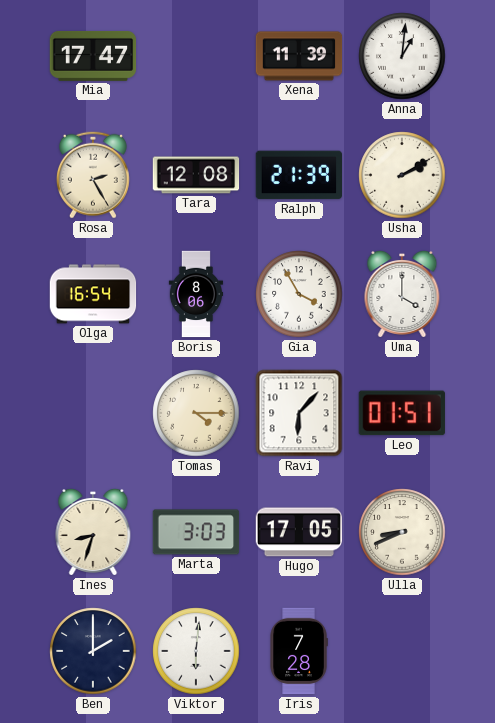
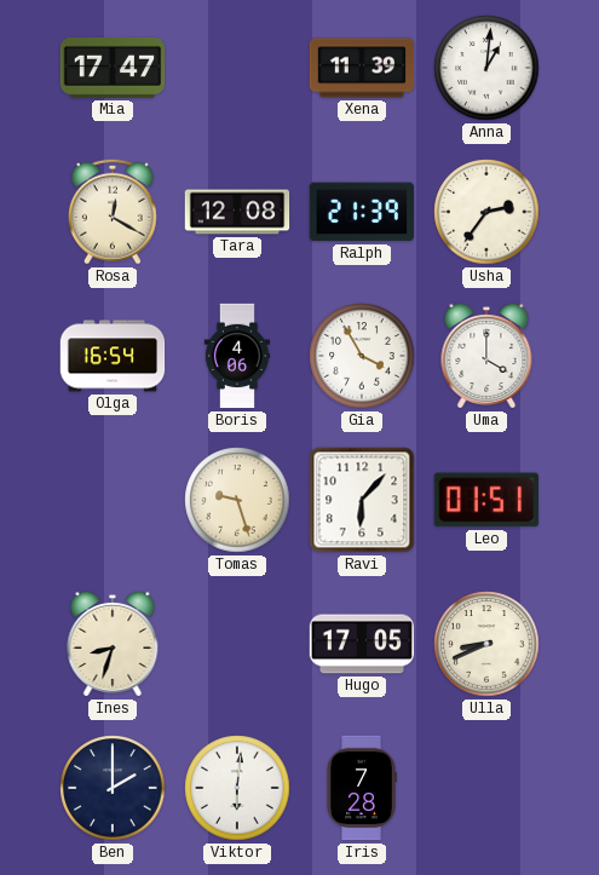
Rosa: 2:25 -> 12:20
Usha: 2:10 -> 2:36
Boris: 8:06 -> 4:06
Tomas: 4:15 -> 9:27
Marta: 3:03 -> none
